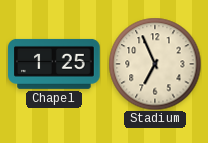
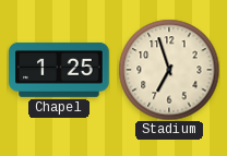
Stadium: 6:56 -> 6:57
